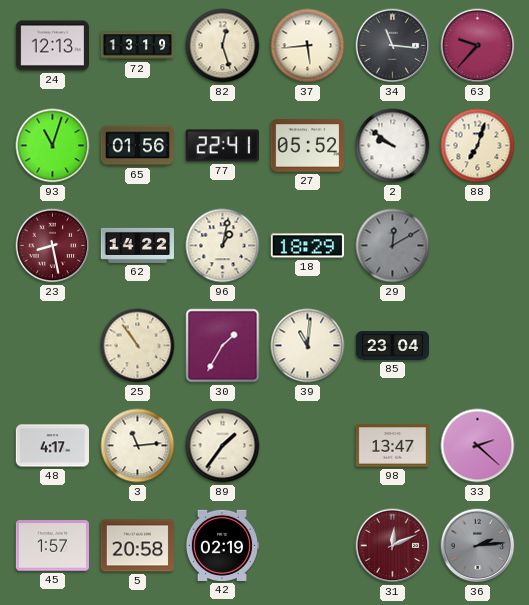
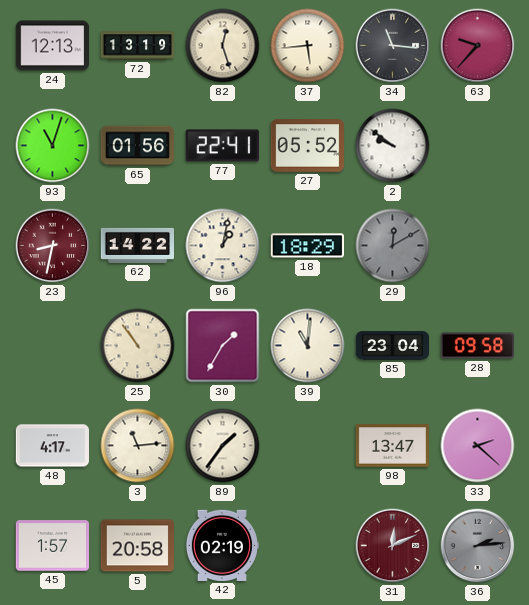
88: 7:03 -> none
23: 8:28 -> 8:32
28: none -> 09:58
